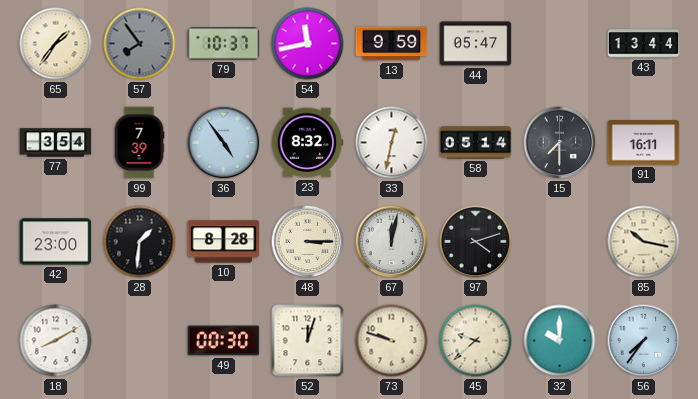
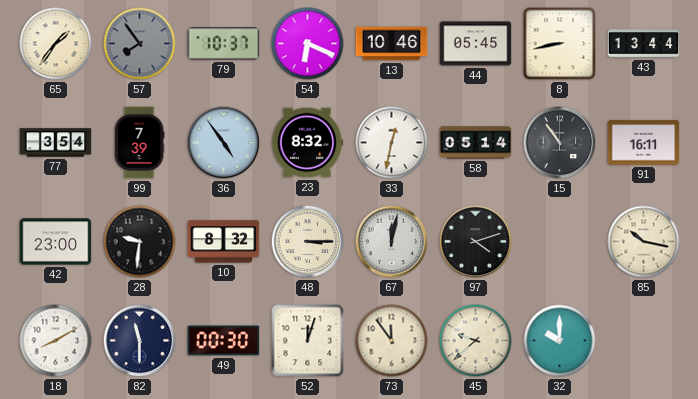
54: 11:43 -> 6:19
13: 9:59 -> 10:46
44: 05:47 -> 05:45
8: none -> 8:43
15: 7:30 -> 10:54
28: 1:31 -> 9:31
10: 8:28 -> 8:32
82: none -> 11:30
73: 9:48 -> 11:54
56: 7:36 -> none
